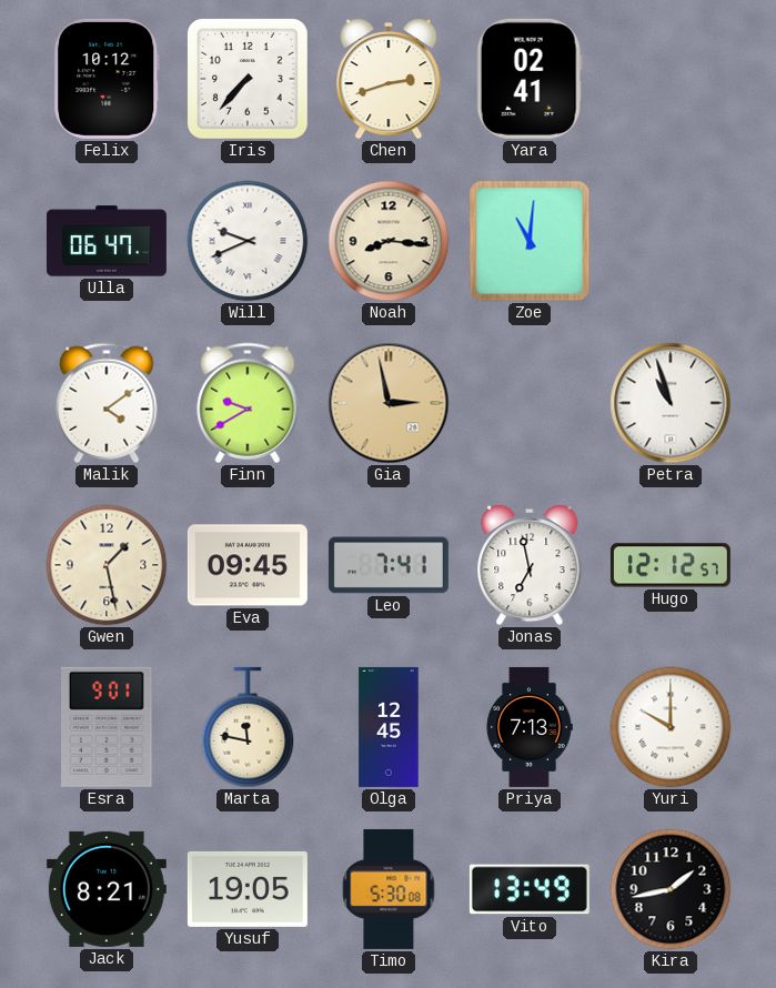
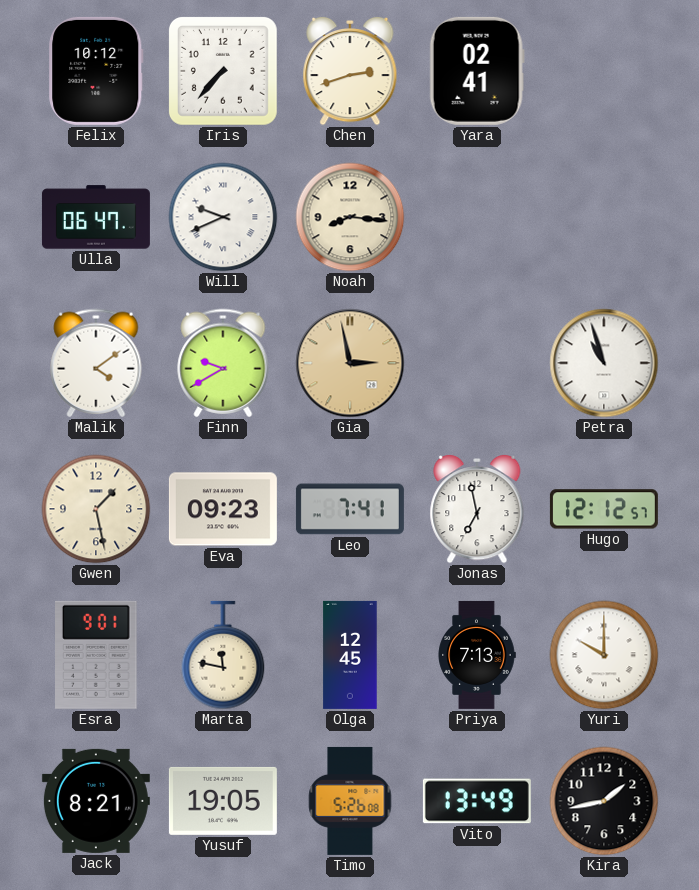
Zoe: 11:01 -> none
Eva: 09:45 -> 09:23
Timo: 5:30 -> 5:26
